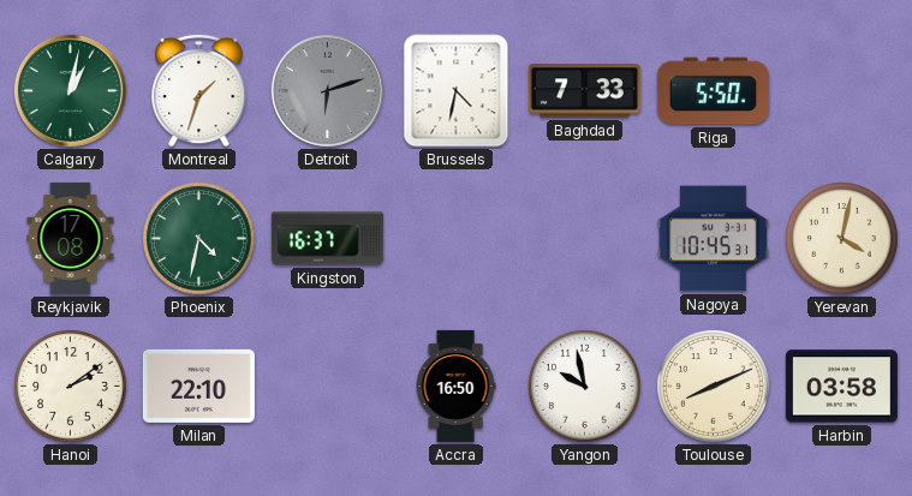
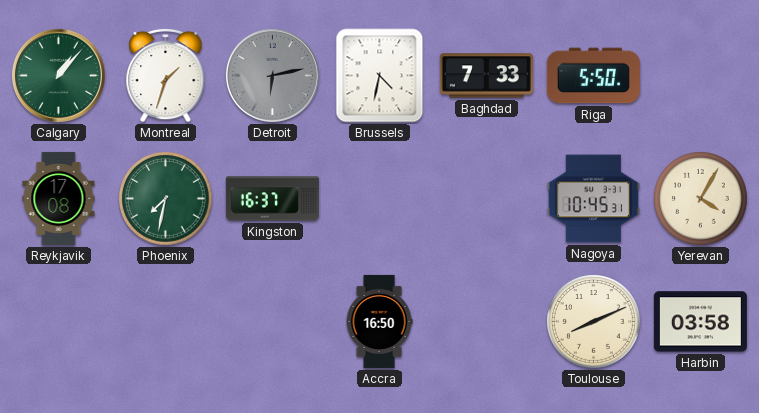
Calgary: 1:02 -> 1:07
Detroit: 6:12 -> 6:13
Phoenix: 4:32 -> 7:32
Yerevan: 4:02 -> 4:05
Hanoi: 2:09 -> none
Milan: 22:10 -> none
Yangon: 9:58 -> none
